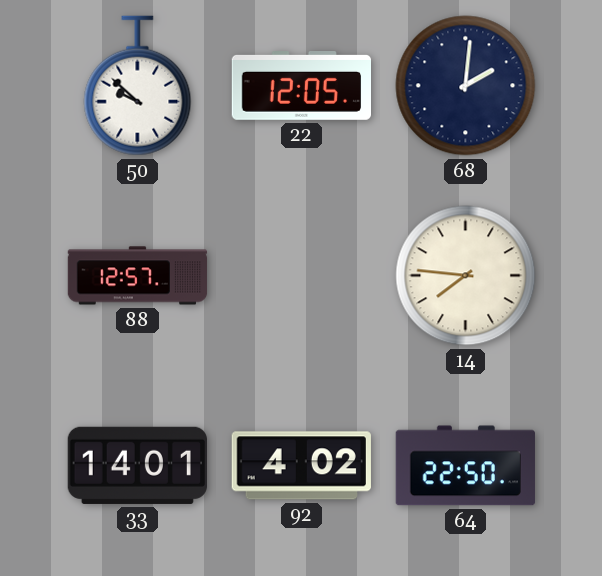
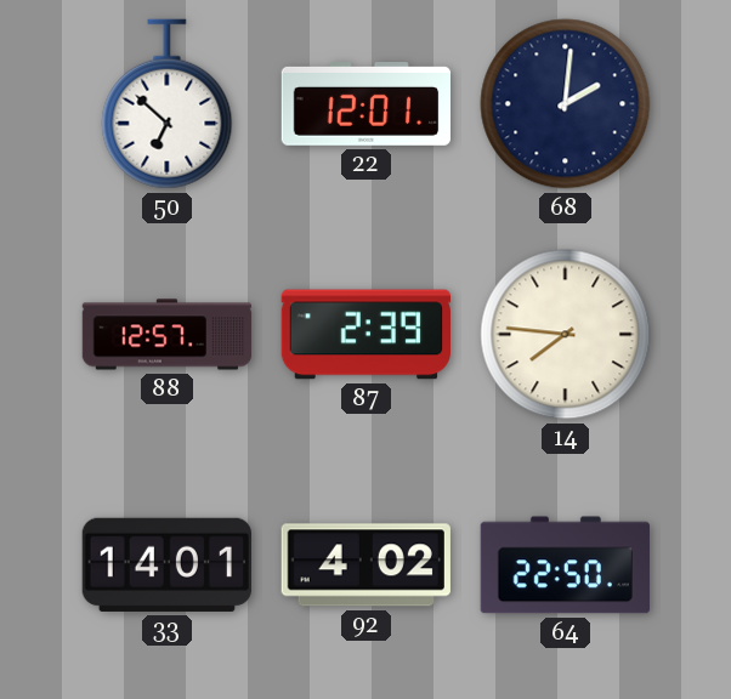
50: 9:52 -> 6:52
22: 12:05 -> 12:01
87: none -> 2:39
